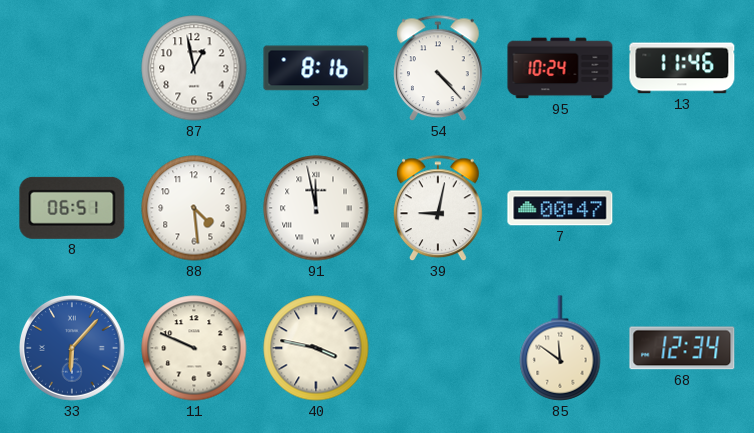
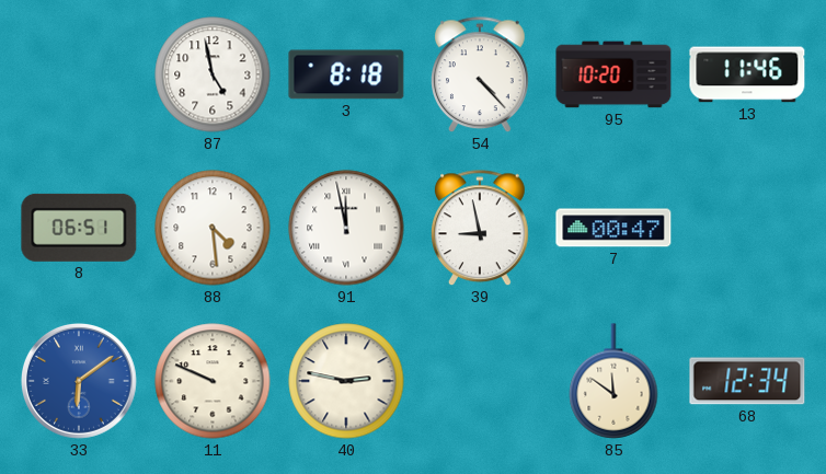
87: 12:58 -> 4:58
3: 8:16 -> 8:18
95: 10:24 -> 10:20
39: 9:02 -> 8:58
33: 6:07 -> 6:09
40: 3:47 -> 2:47
